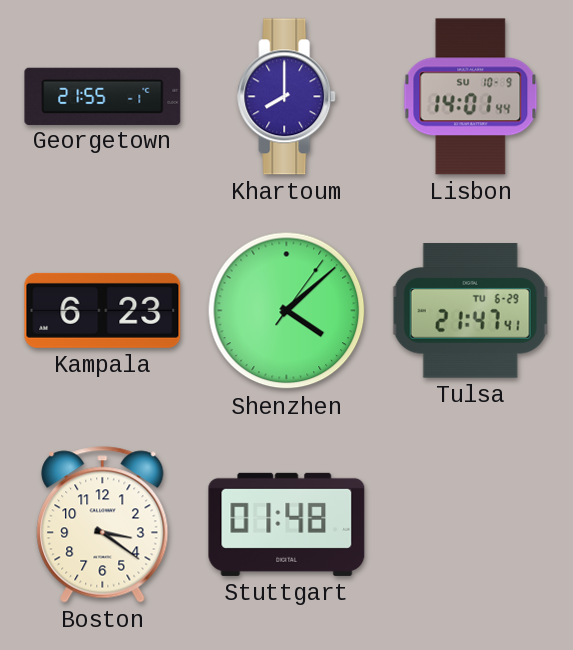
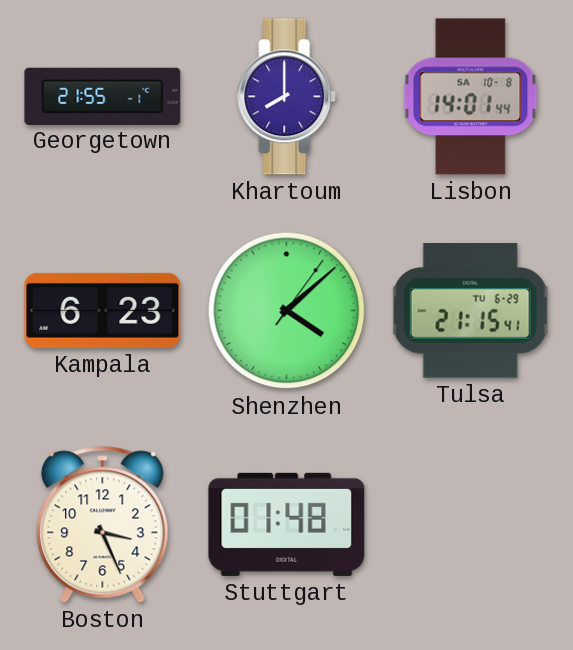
Lisbon date: SU 10-9 -> SA 10-8
Tulsa: 21:47 -> 21:15
Boston: 3:21 -> 3:26
